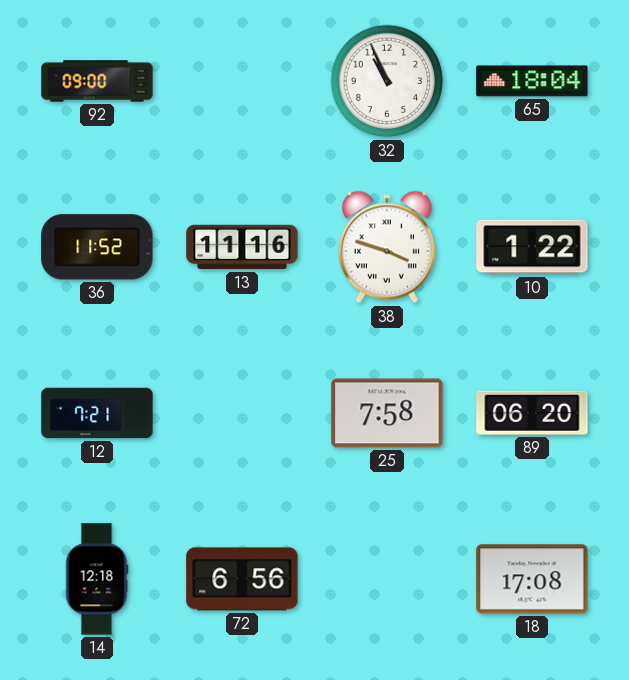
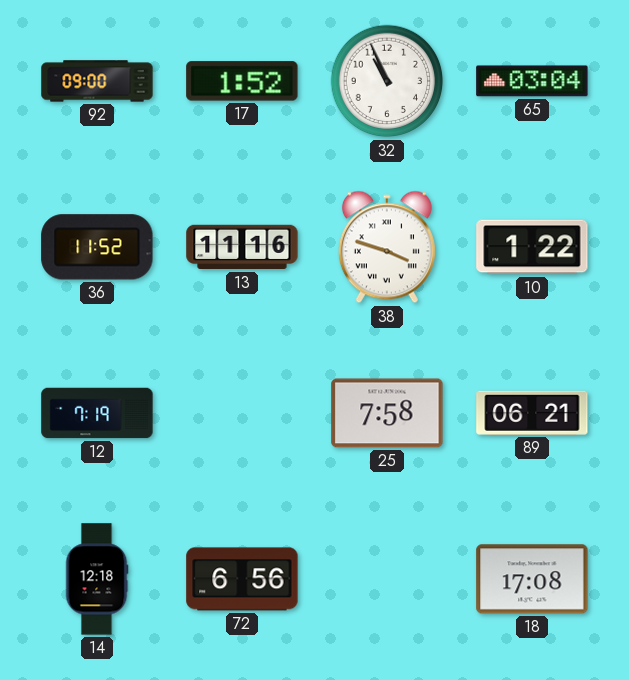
17: none -> 1:52
65: 18:04 -> 03:04
12: 7:21 -> 7:19
89: 06:20 -> 06:21
